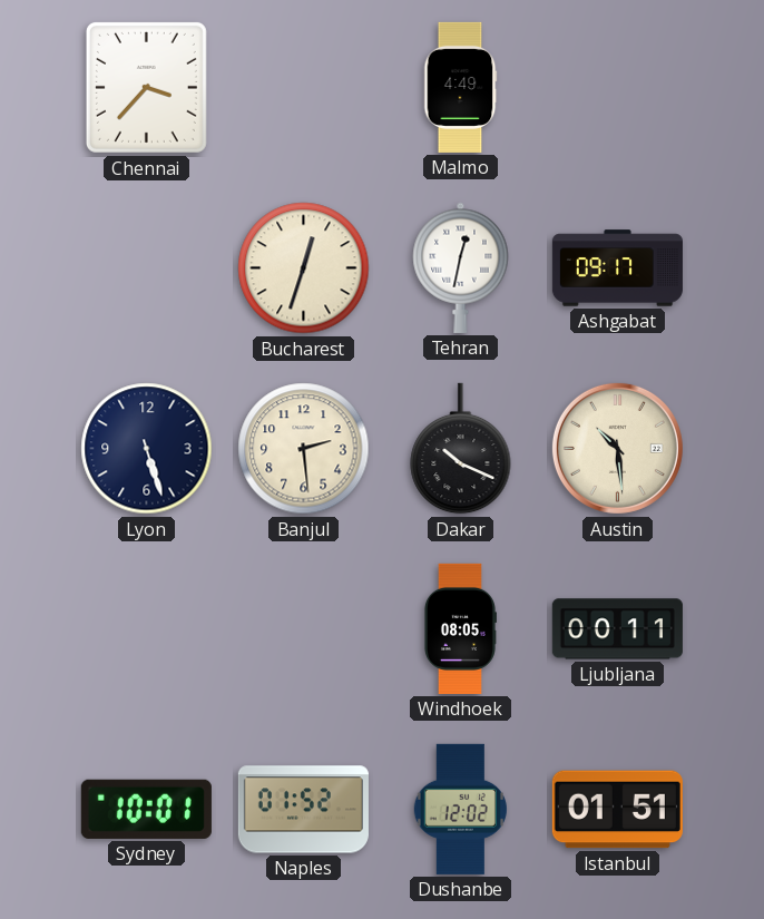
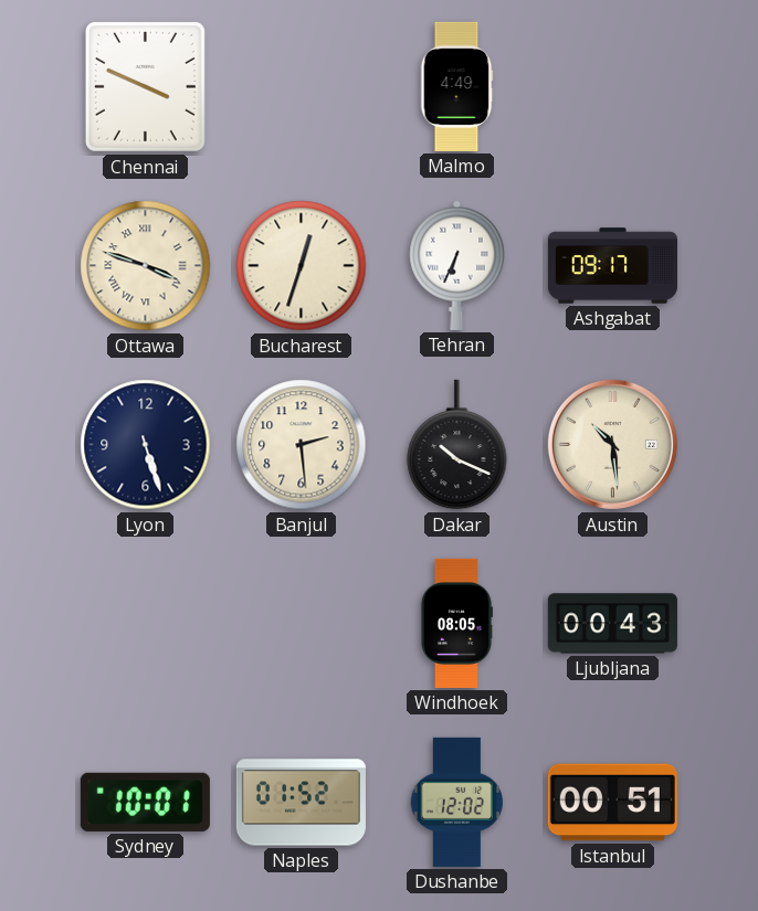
Chennai: 3:37 -> 3:49
Ottawa: none -> 3:48
Tehran: 12:32 -> 6:34
Ljubljana: 00:11 -> 00:43
Istanbul: 01:51 -> 00:51
